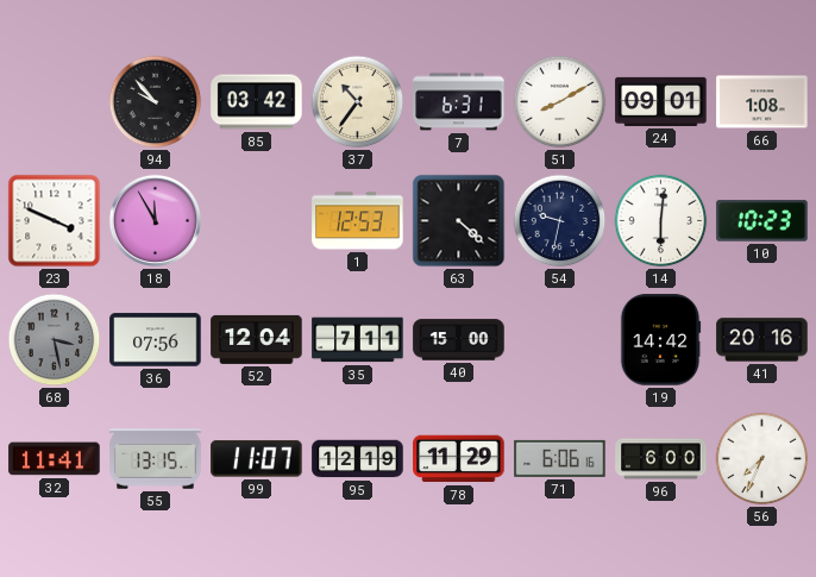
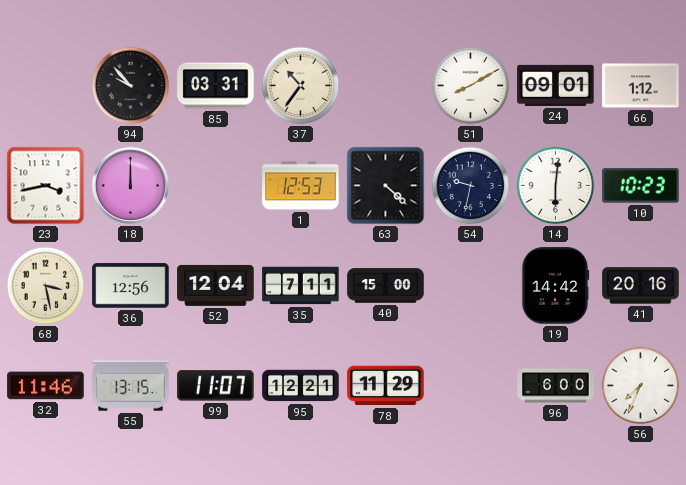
85: 03:42 -> 03:31
7: 6:31 -> none
66: 1:08 -> 1:12
23: 3:49 -> 3:43
18: 11:55 -> 12:00
68 dial: grey -> cream
36: 07:56 -> 12:56
32: 11:41 -> 11:46
95: 12:19 -> 12:21
71: 6:06 -> none
